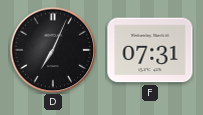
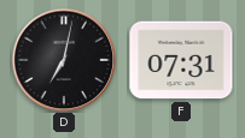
D: 7:04 -> 7:02
